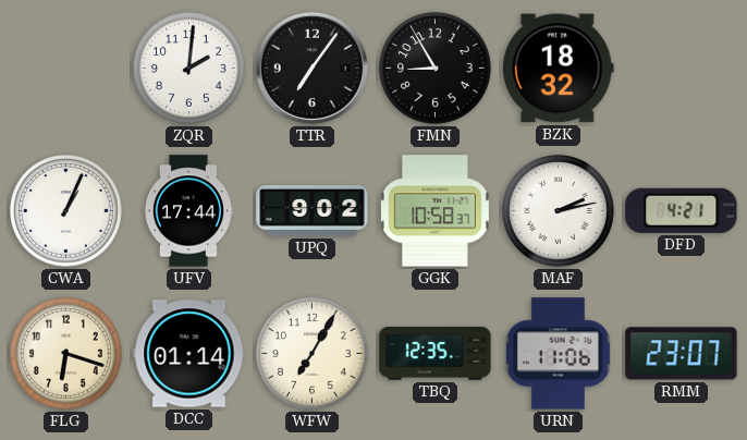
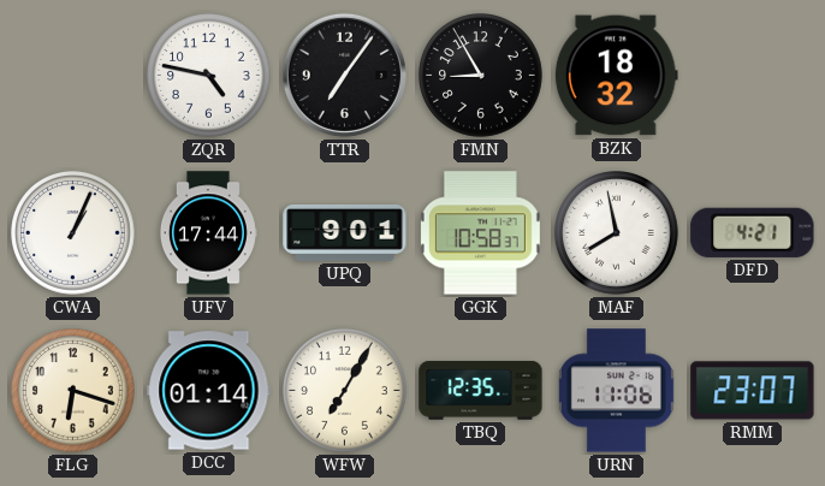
ZQR: 2:01 -> 4:47
UPQ: 9:02 -> 9:01
MAF: 2:13 -> 7:58
